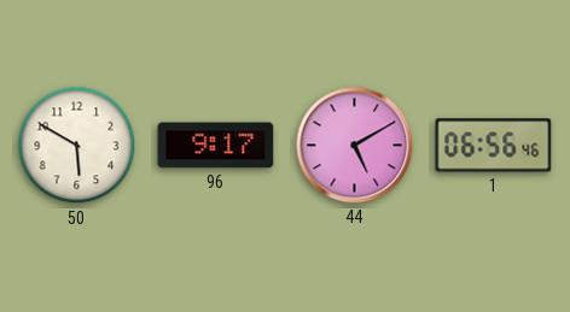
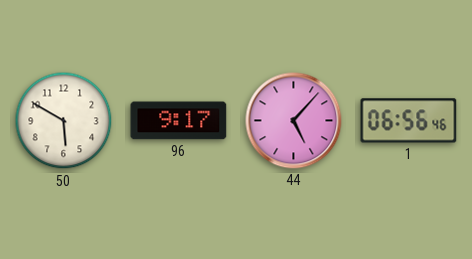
44: 5:10 -> 5:07
